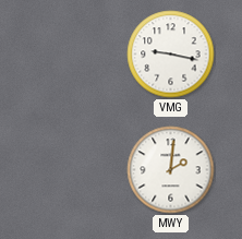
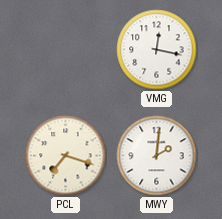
VMG: 9:17 -> 12:17
PCL: none -> 7:18
